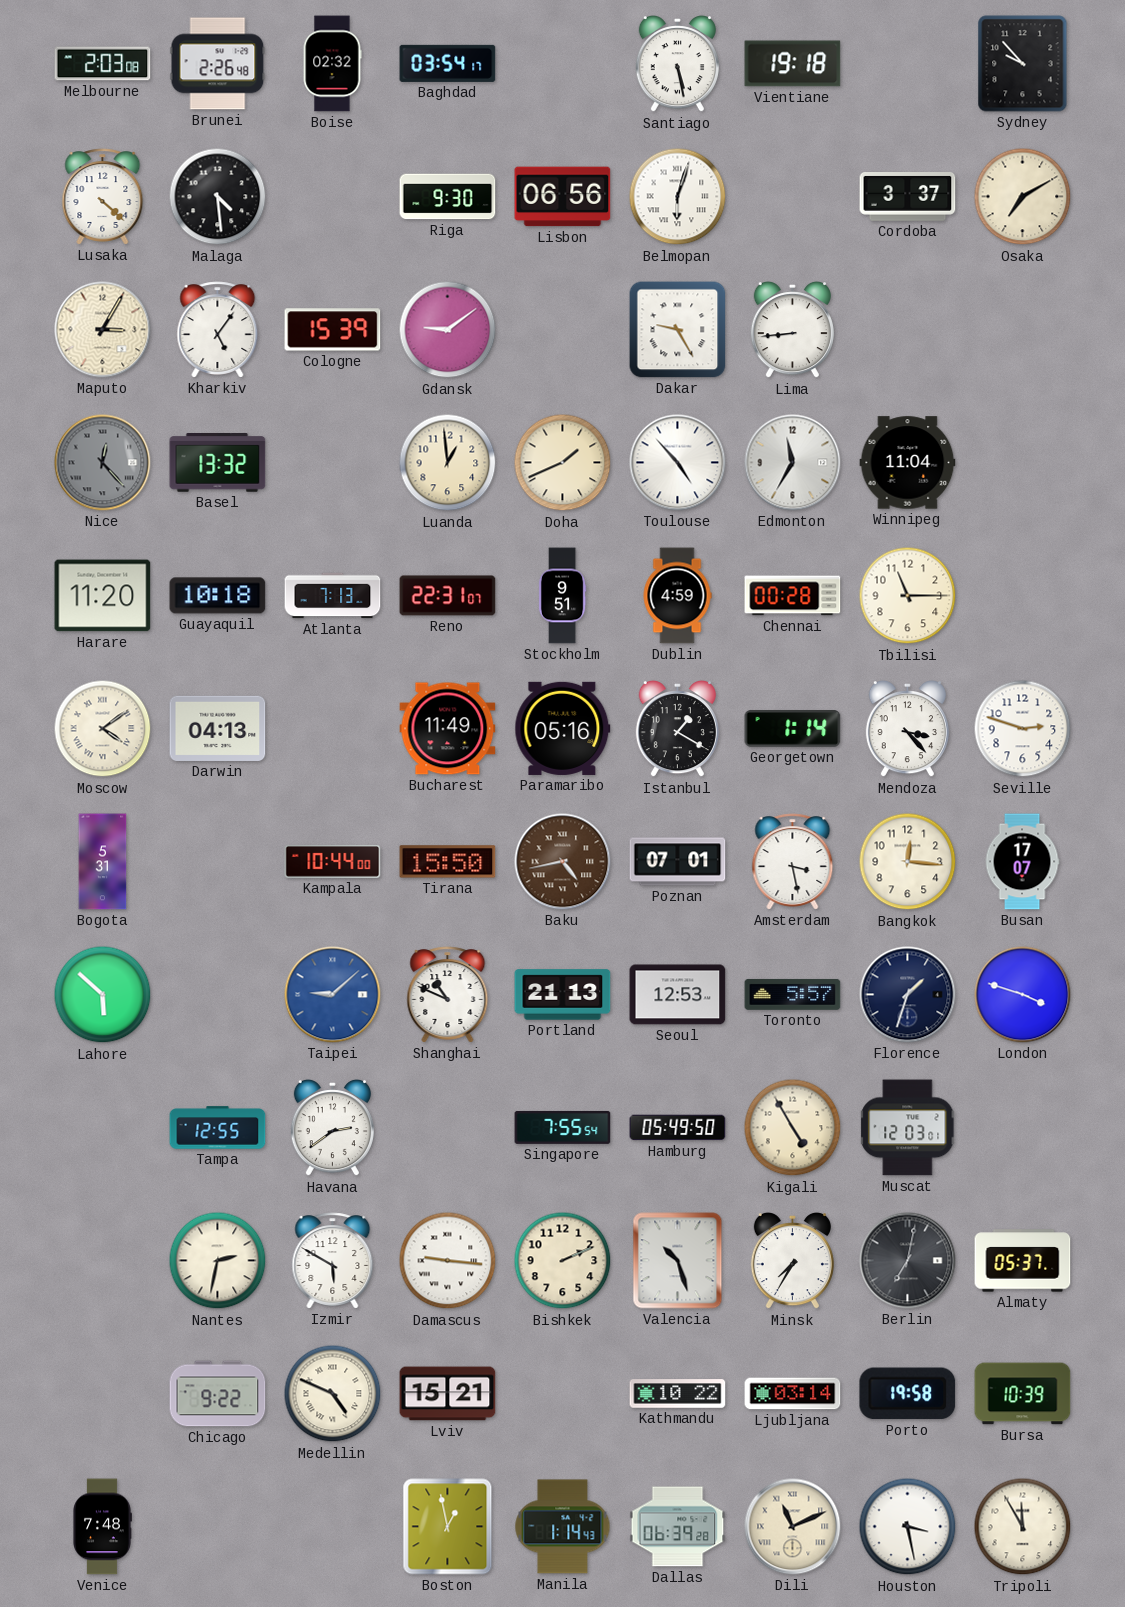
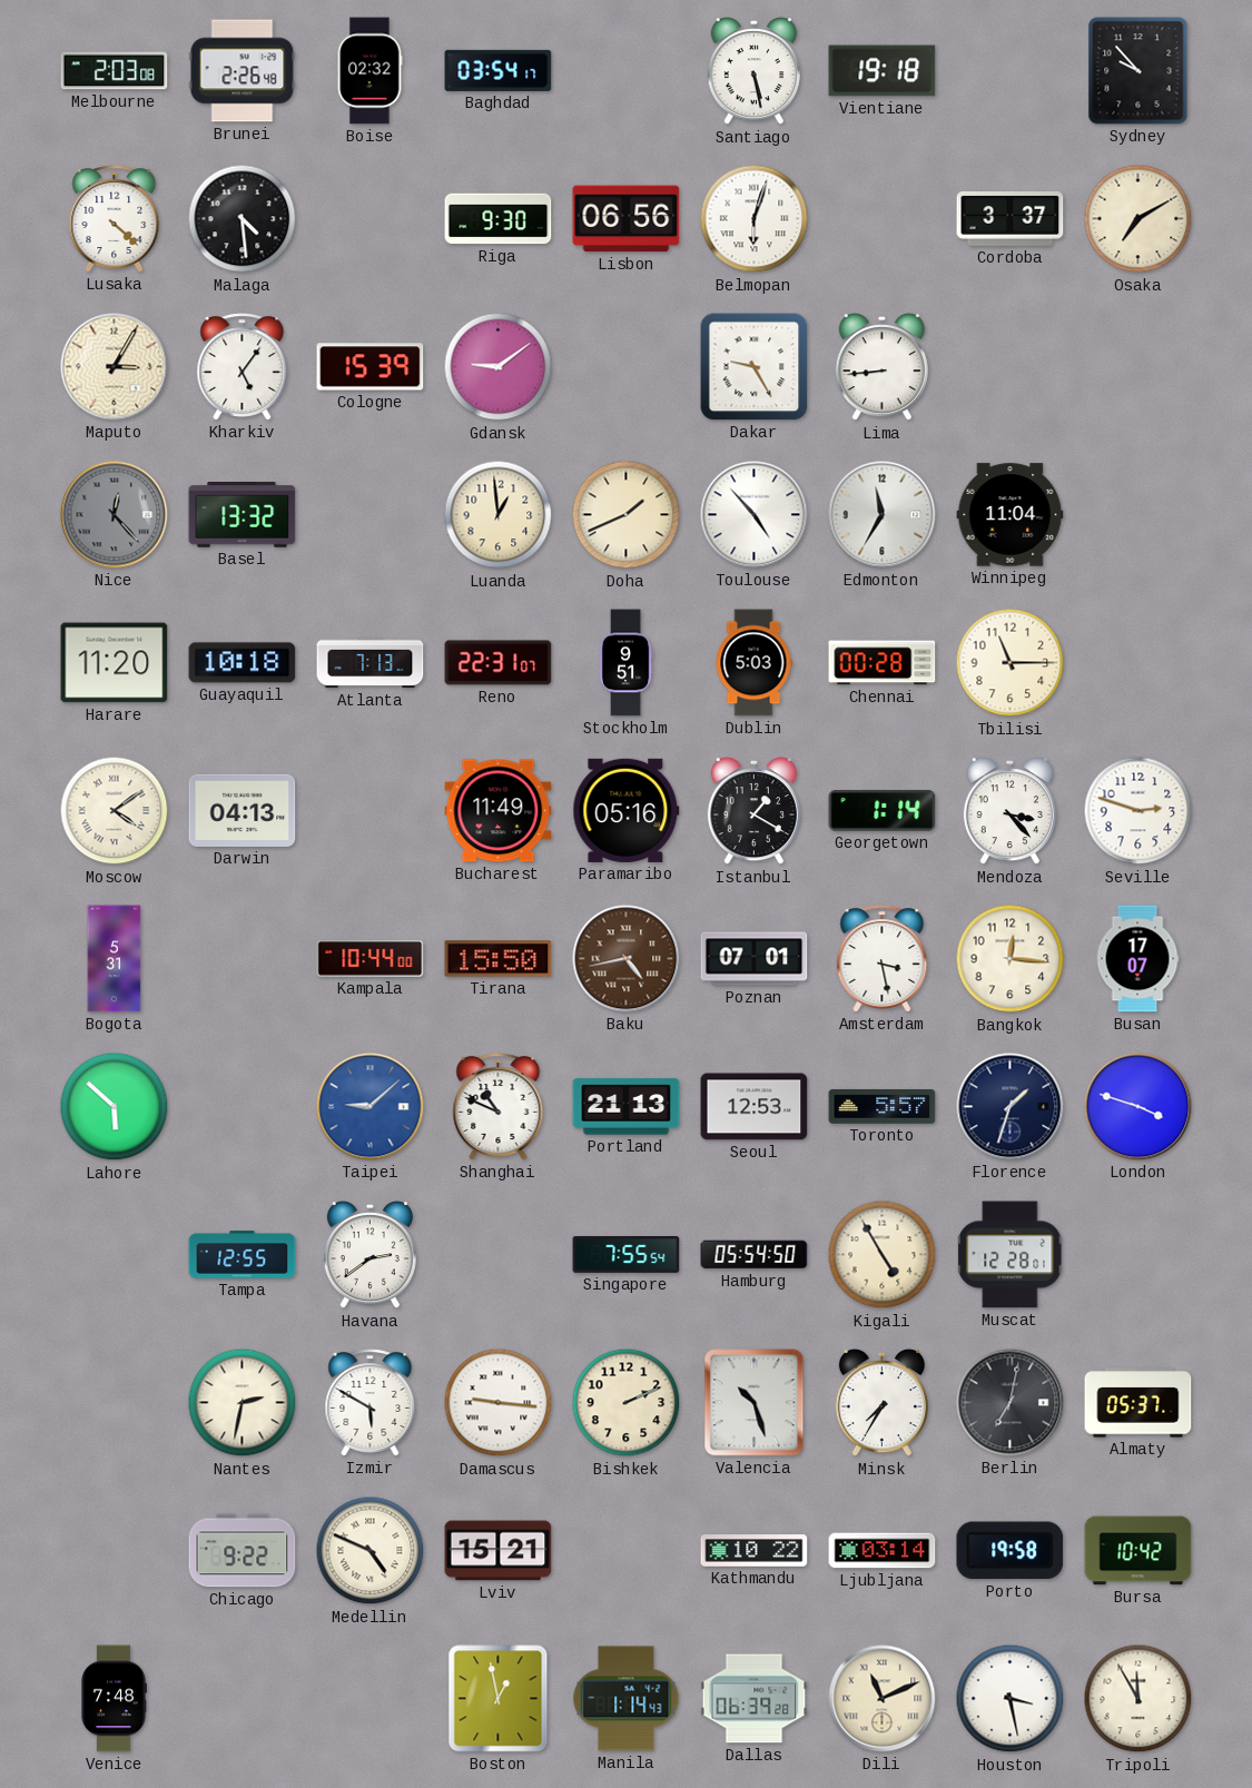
Dublin: 4:59 -> 5:03
Hamburg: 05:49 -> 05:54
Muscat: 12:03 -> 12:28
Bursa: 10:39 -> 10:42
